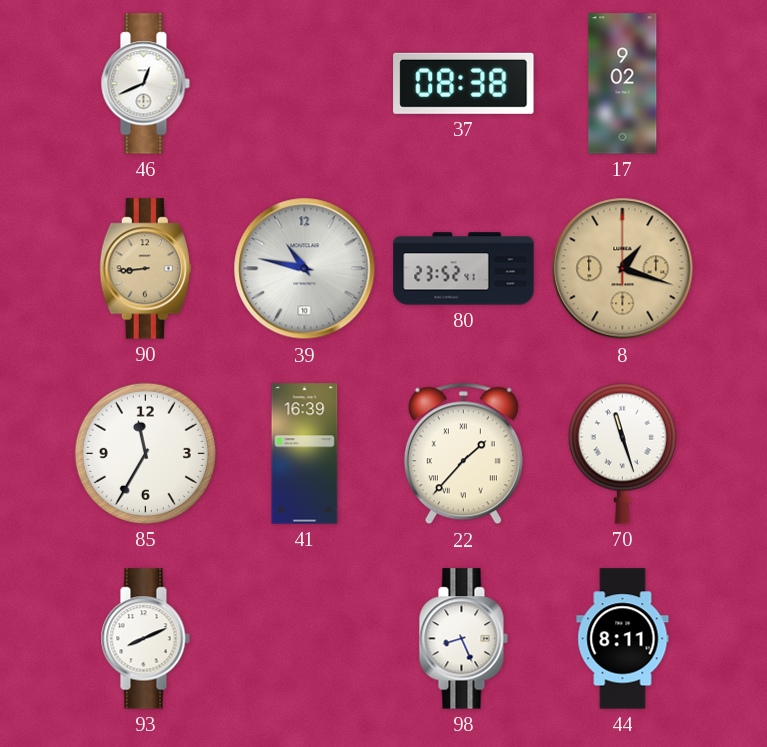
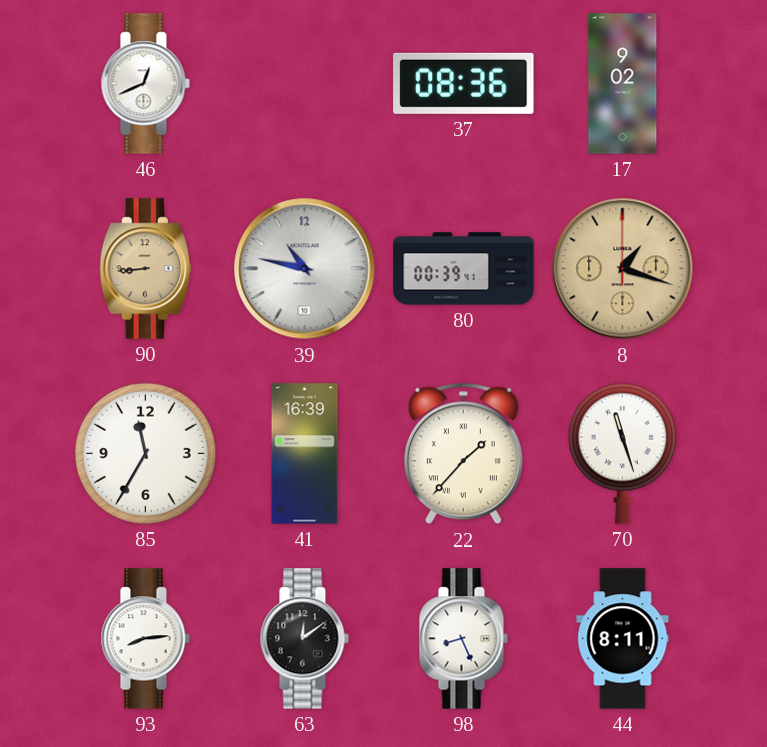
37: 08:38 -> 08:36
80: 23:52 -> 00:39
93: 8:11 -> 8:14
63: none -> 12:09
